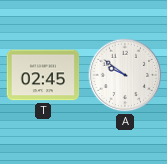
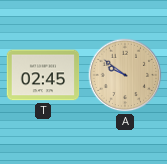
A dial: white -> champagne
